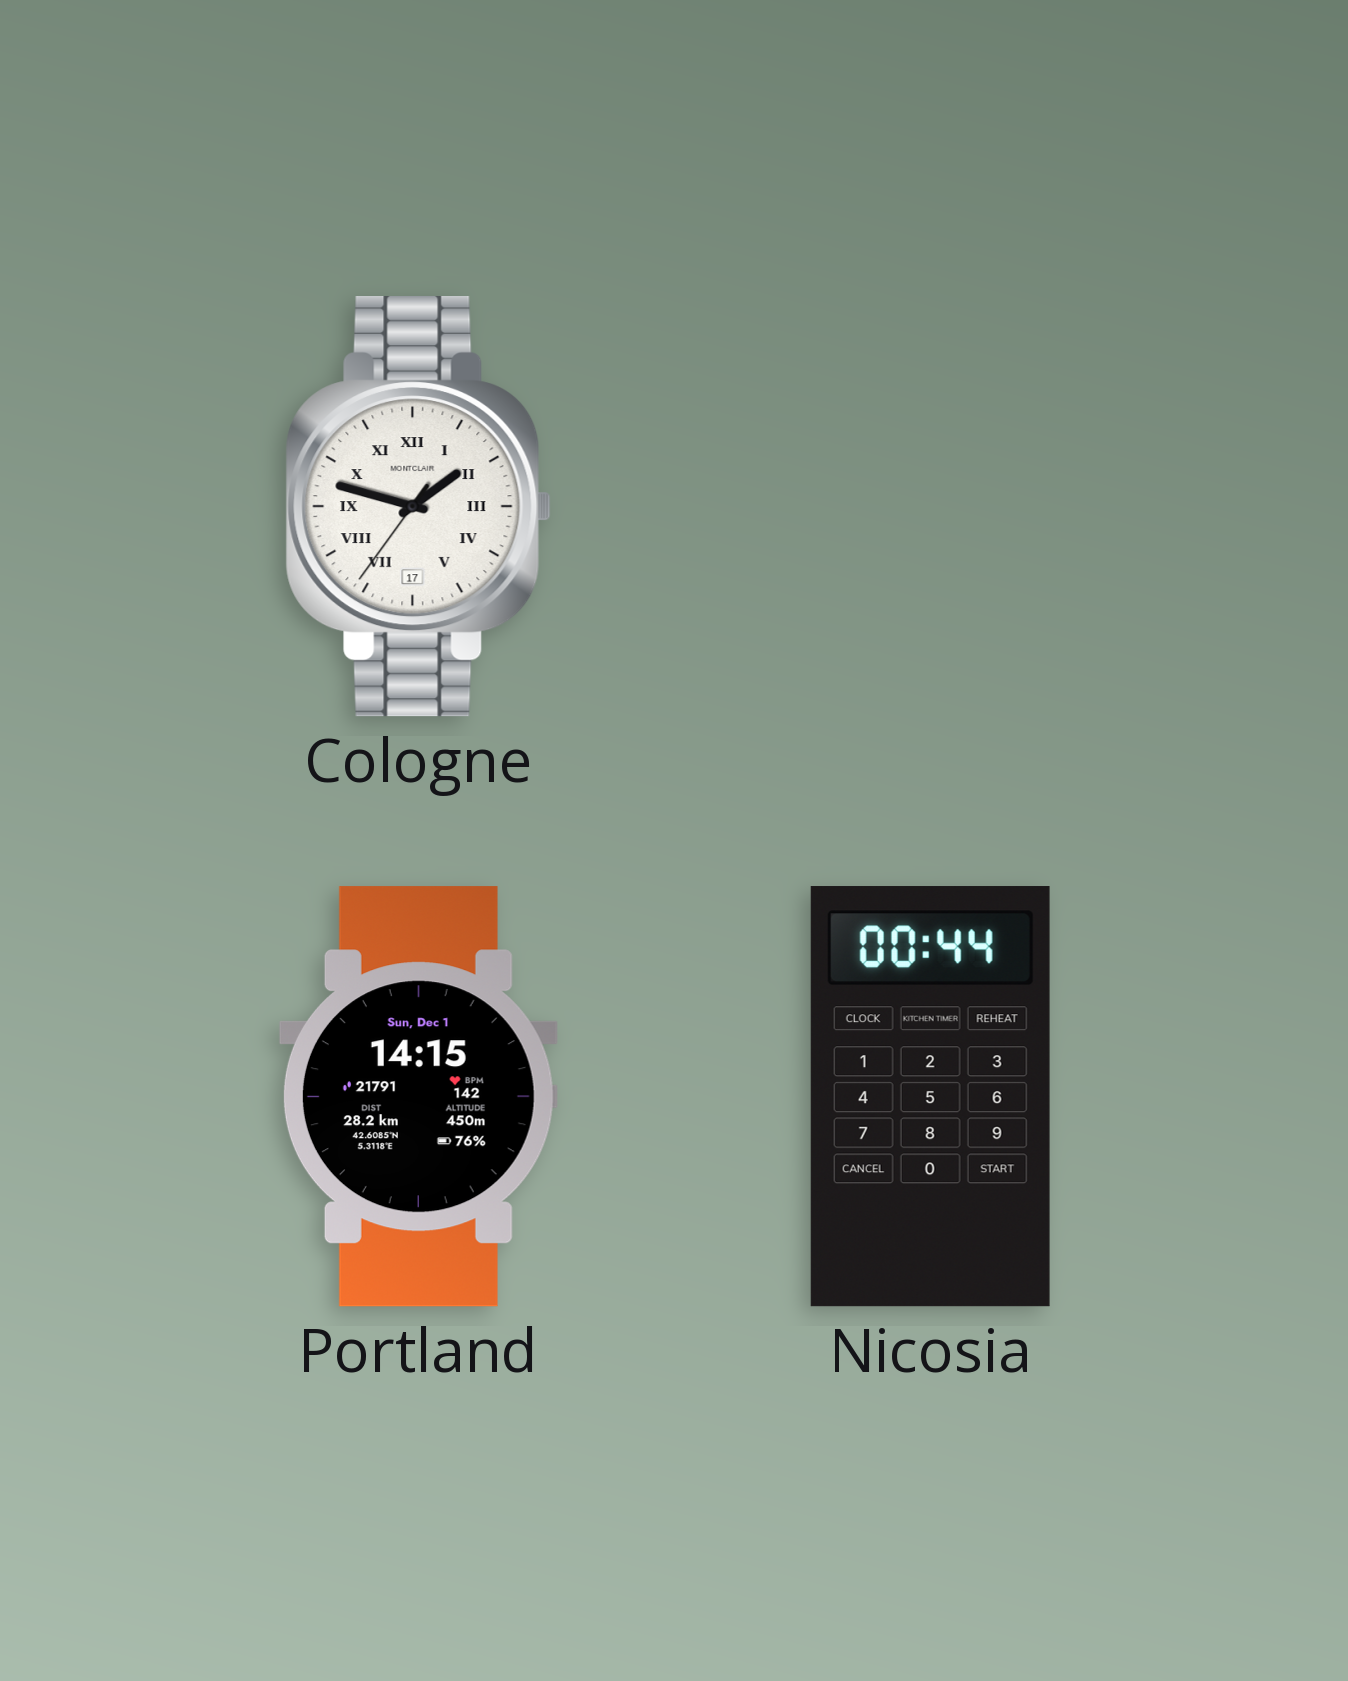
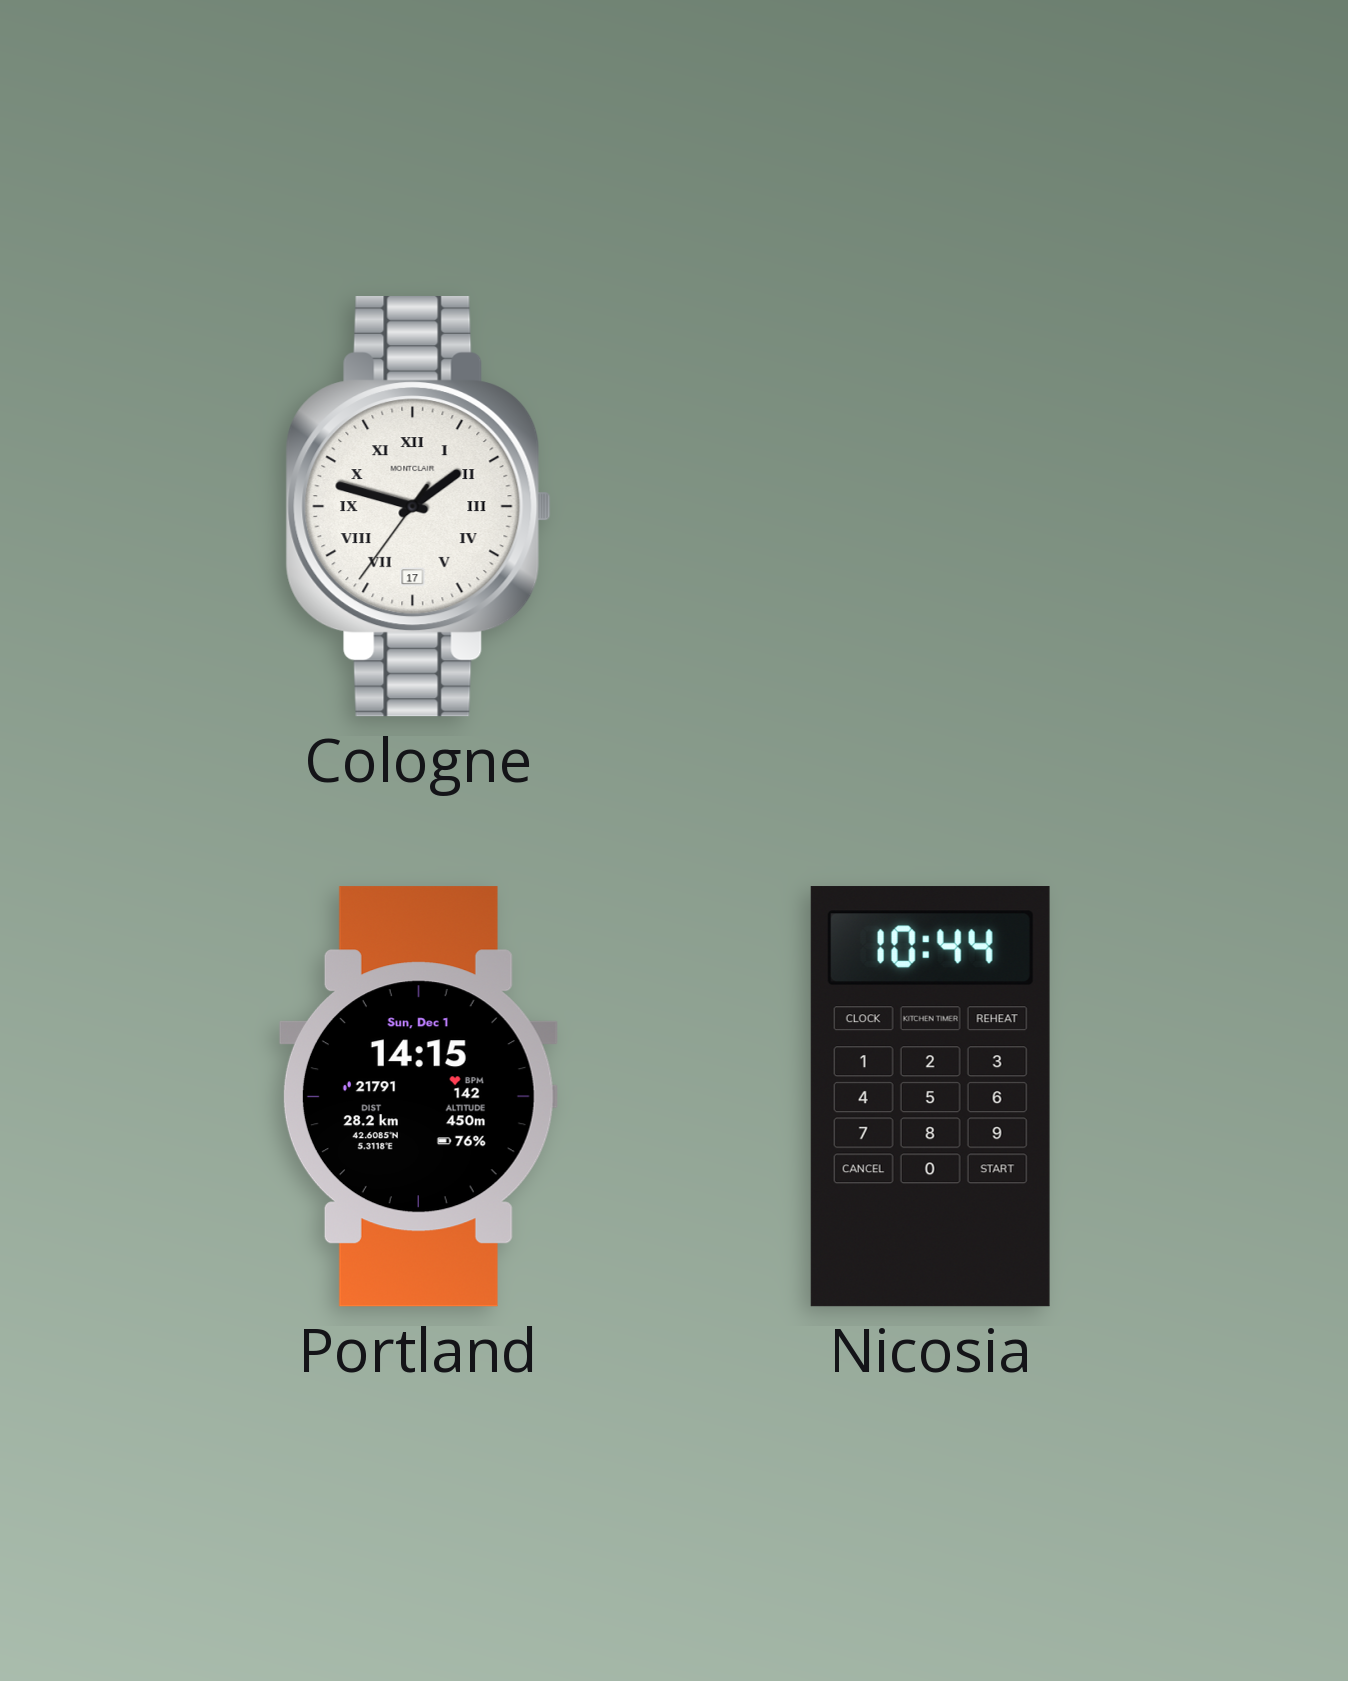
Nicosia: 00:44 -> 10:44
